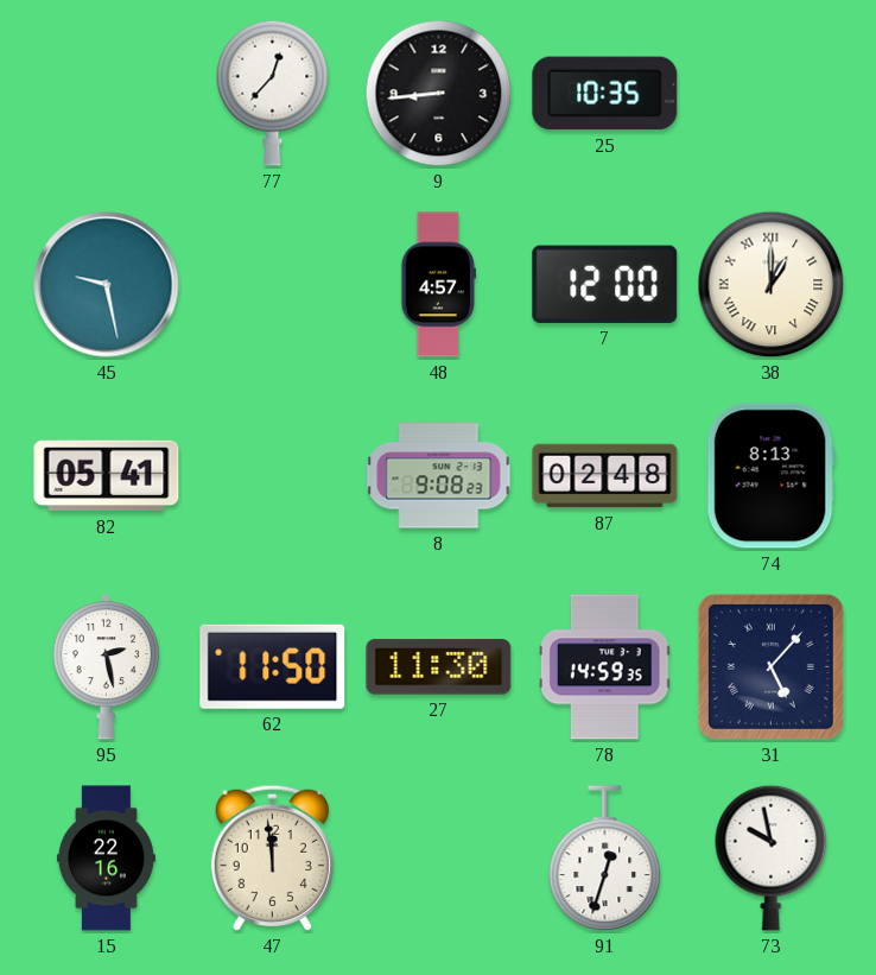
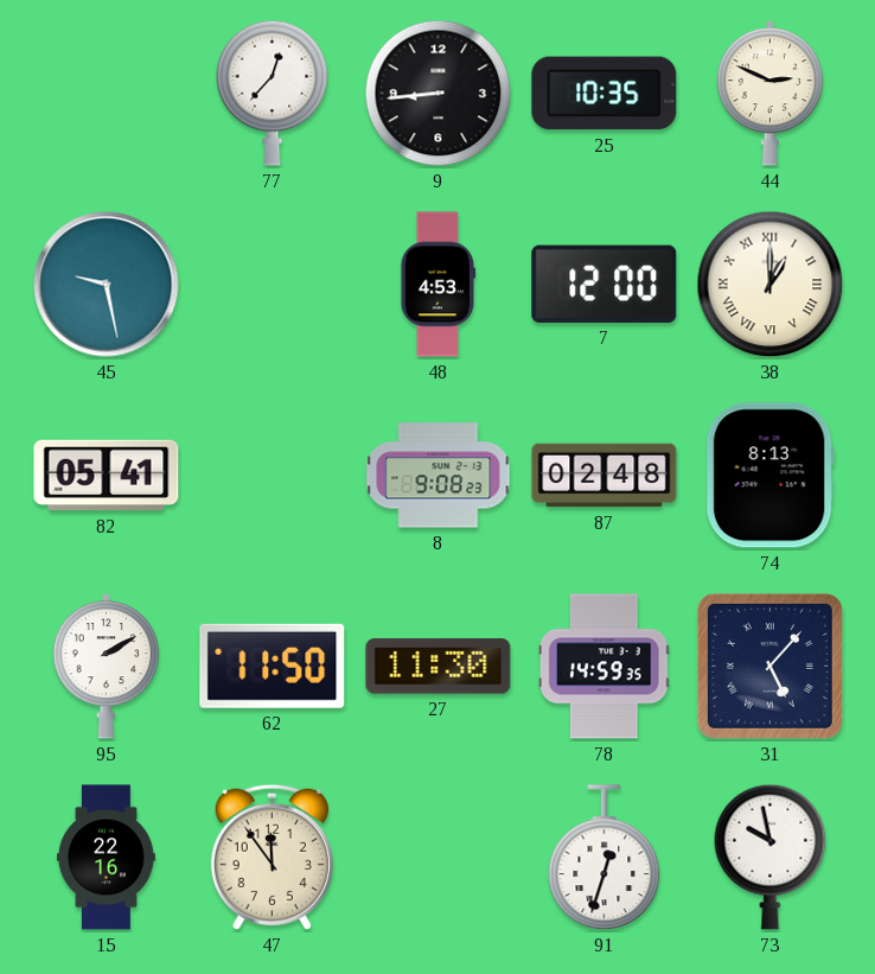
44: none -> 2:49
48: 4:57 -> 4:53
95: 2:28 -> 2:10
47: 11:59 -> 11:54
